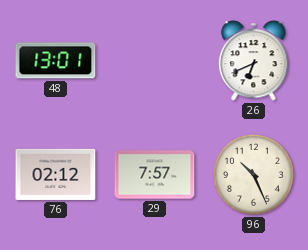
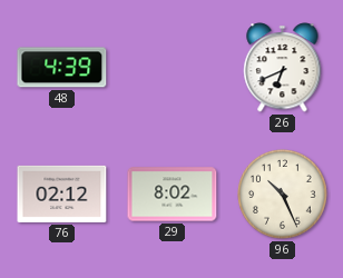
48: 13:01 -> 4:39
29: 7:57 -> 8:02
